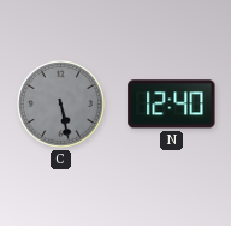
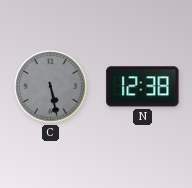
N: 12:40 -> 12:38
